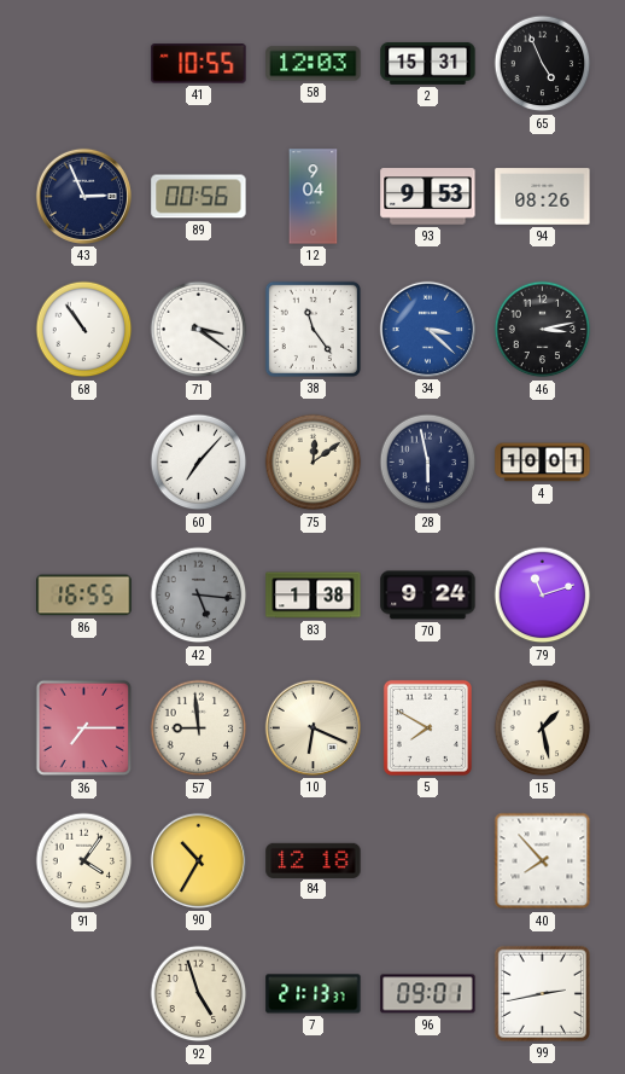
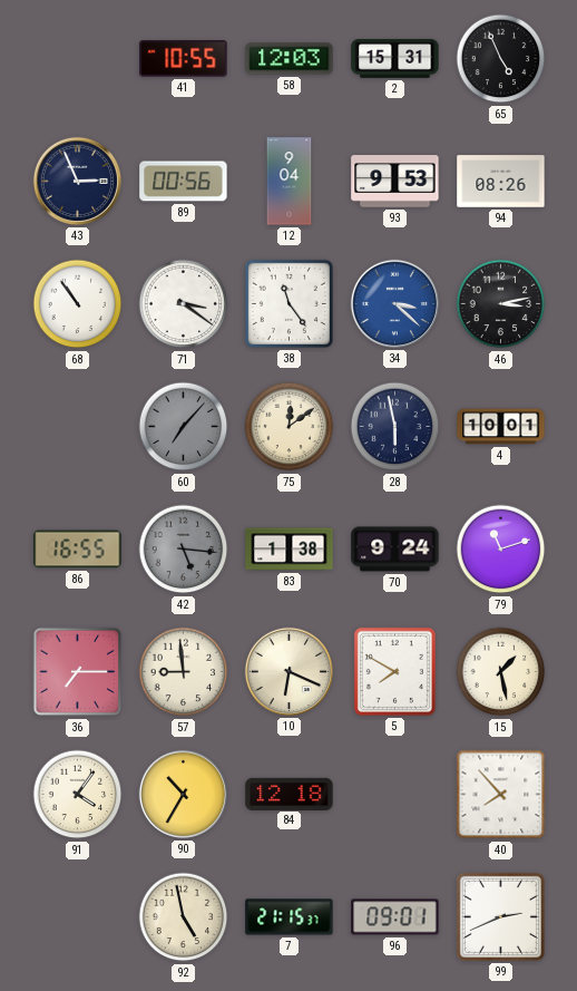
60 dial: white -> grey
92: 4:57 -> 4:58
7: 21:13 -> 21:15
99: 2:43 -> 2:41
